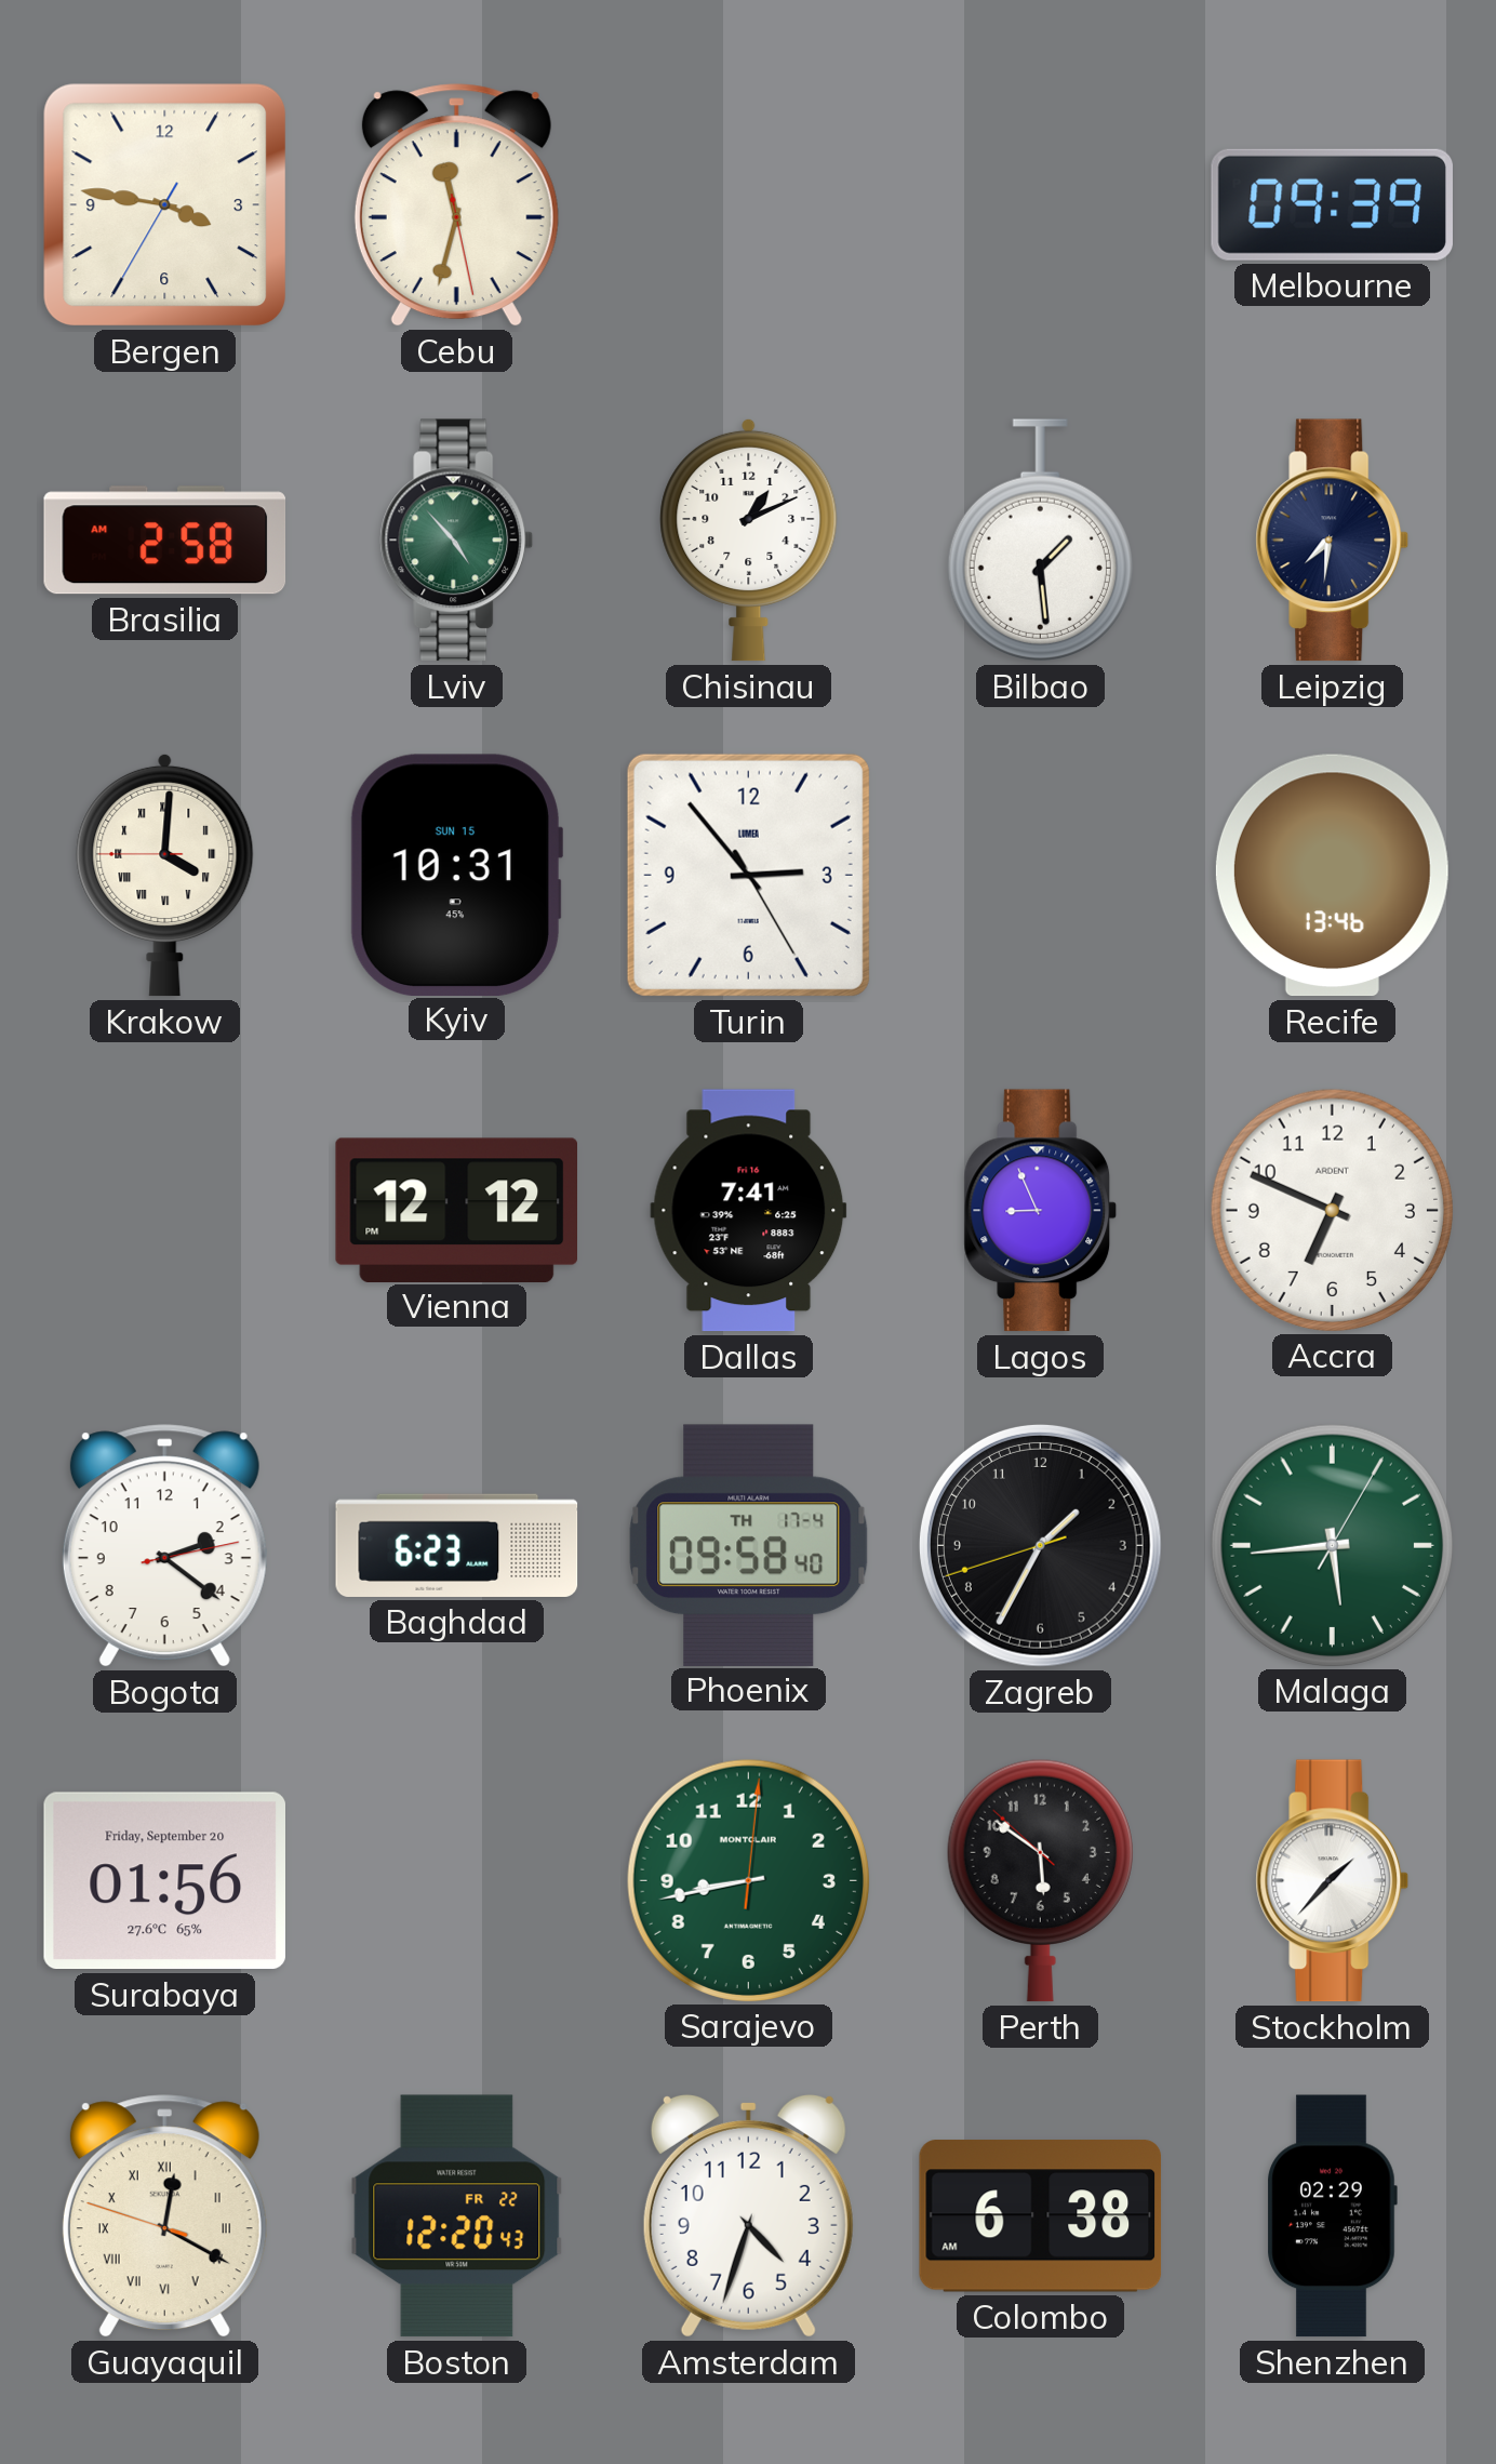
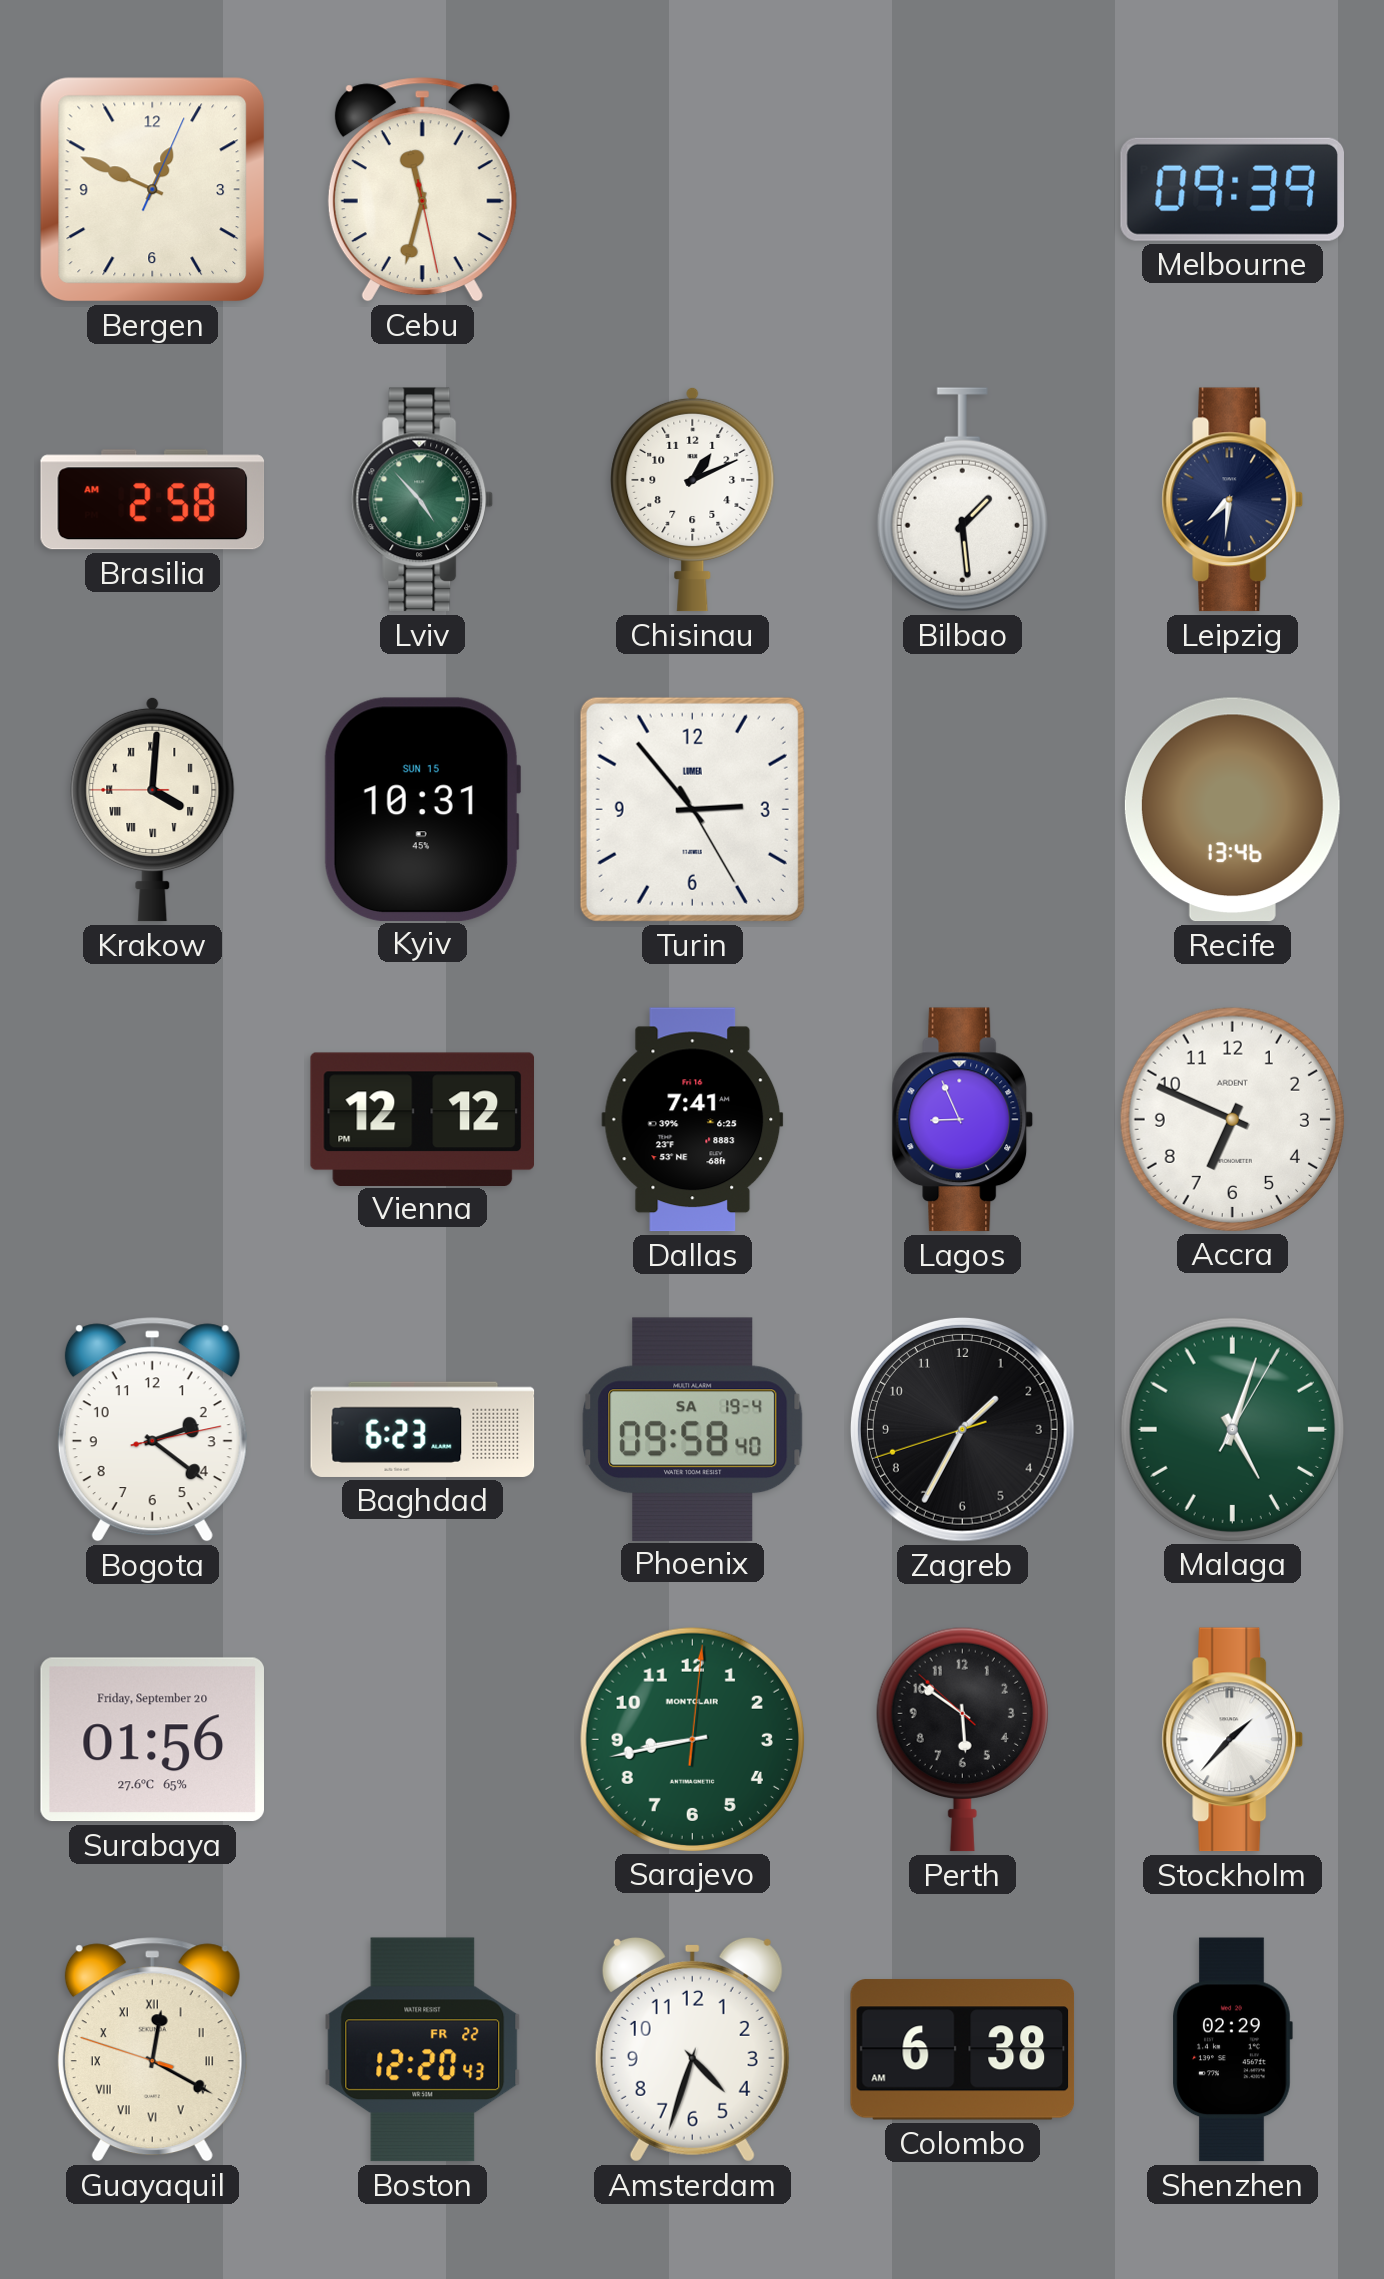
Bergen: 3:46 -> 12:49
Phoenix date: TH 17-4 -> SA 19-4
Malaga: 5:44 -> 5:03
